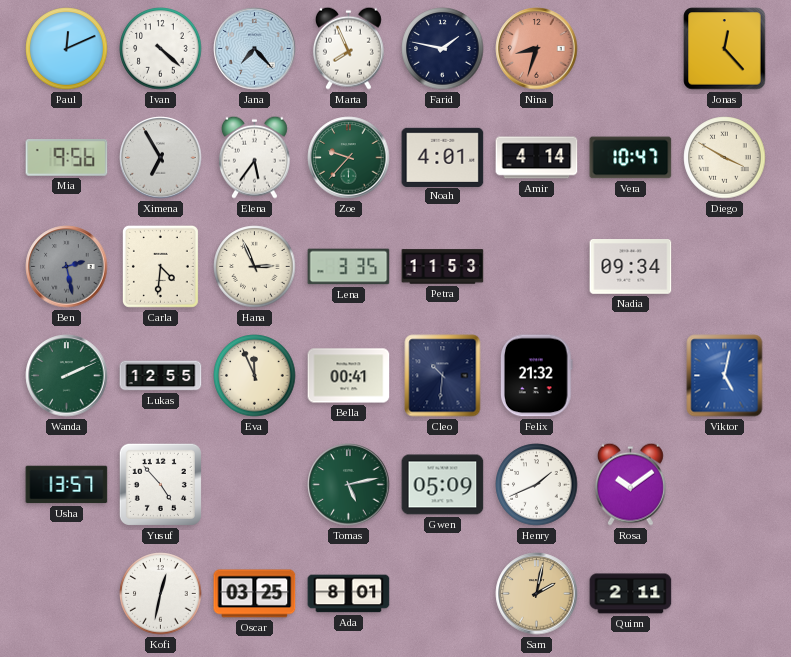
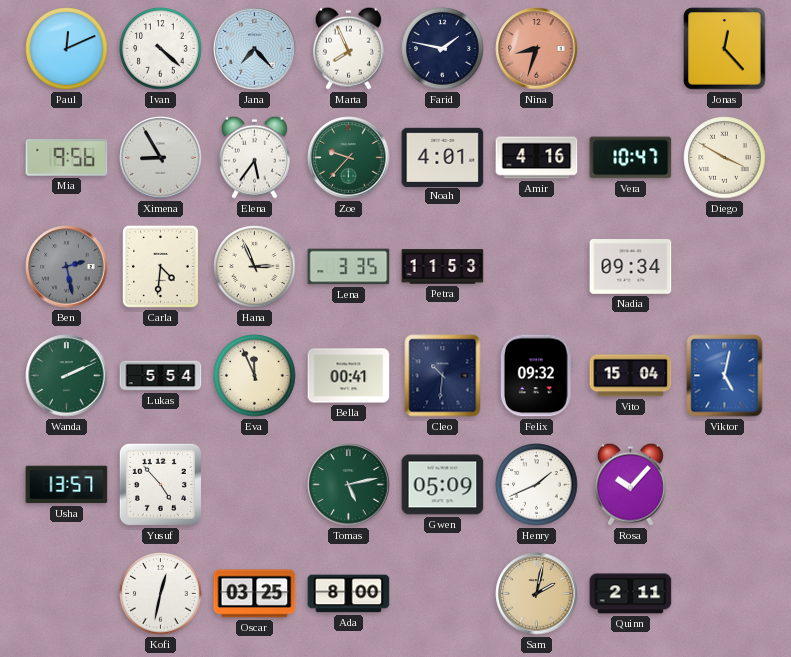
Ximena: 6:55 -> 8:55
Amir: 4:14 -> 4:16
Lukas: 12:55 -> 5:54
Felix: 21:32 -> 09:32
Vito: none -> 15:04
Rosa: 10:09 -> 10:07
Ada: 8:01 -> 8:00
